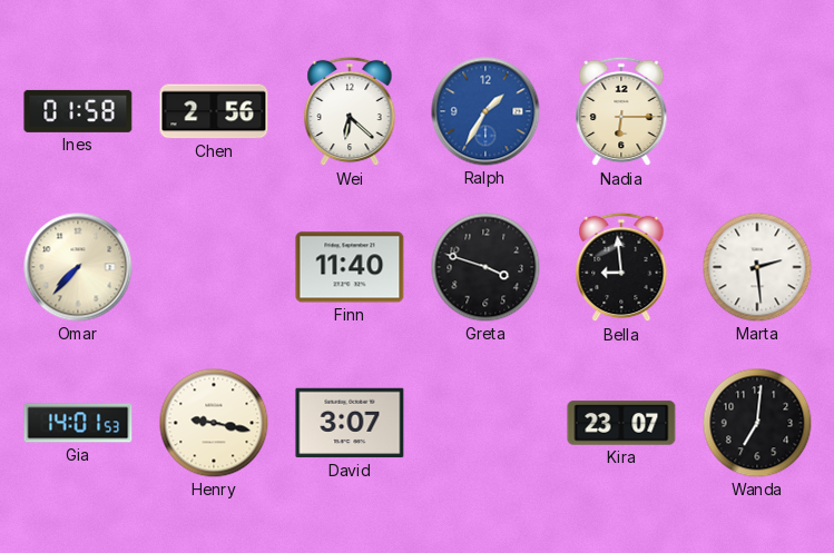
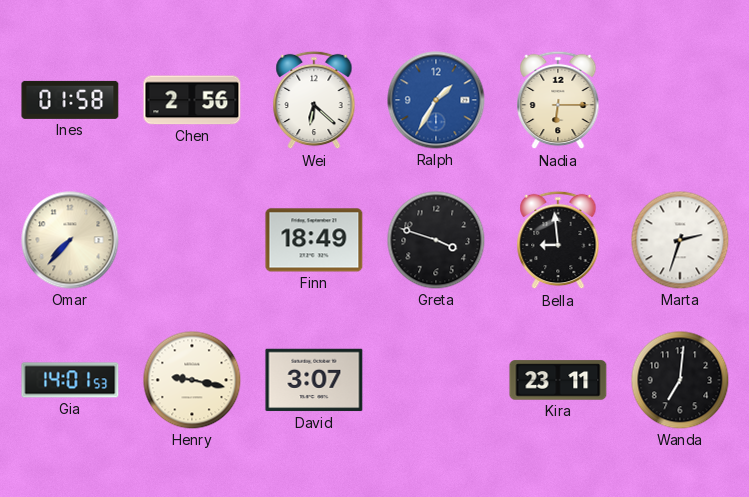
Finn: 11:40 -> 18:49
Marta: 2:29 -> 2:33
Kira: 23:07 -> 23:11
